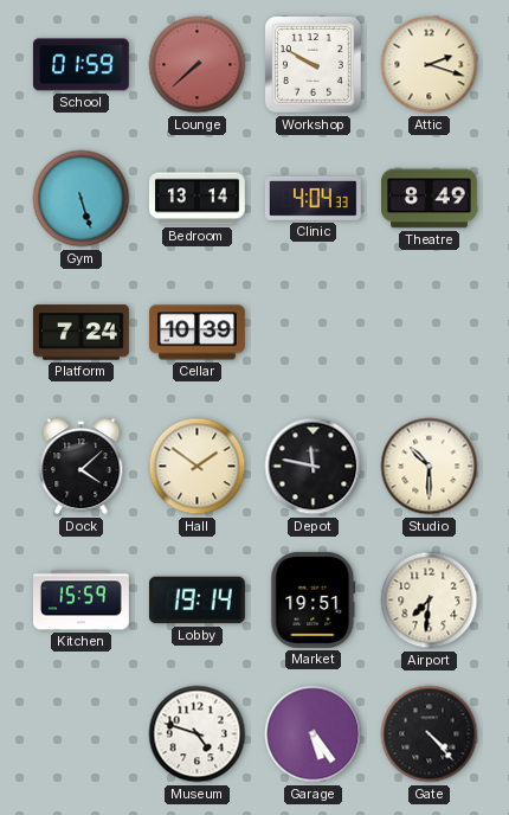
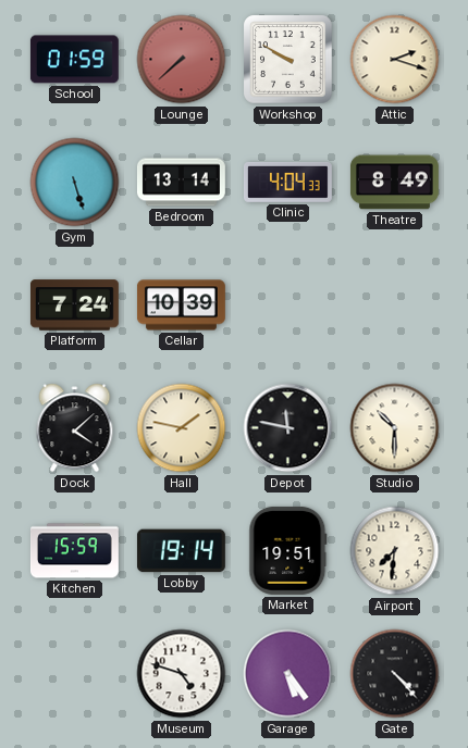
Hall: 1:51 -> 1:47
